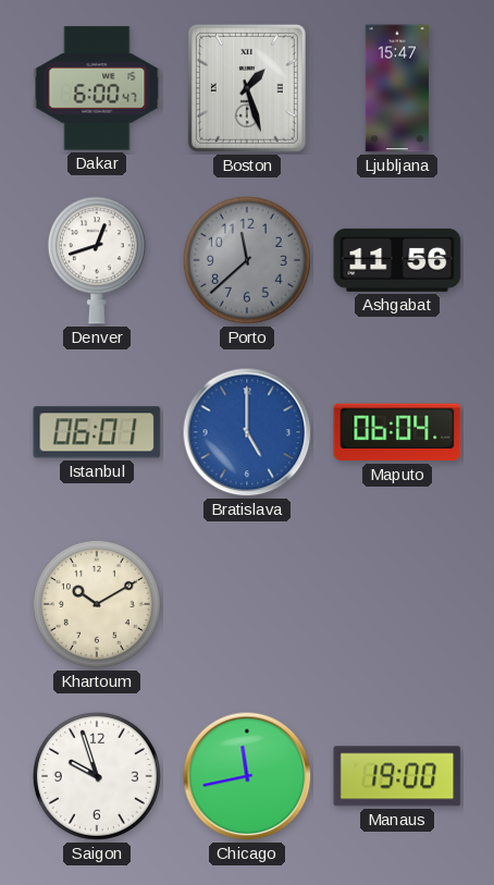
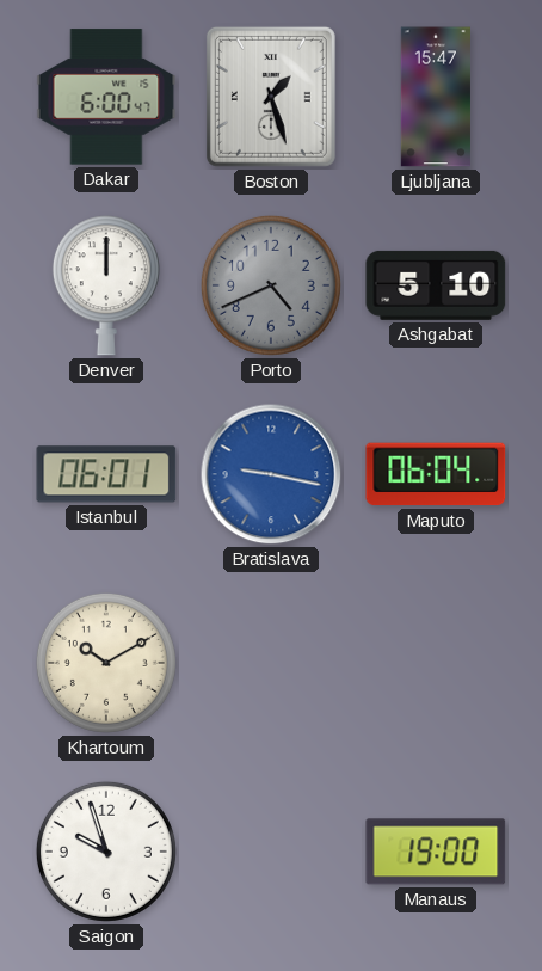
Denver: 12:42 -> 12:00
Porto: 11:38 -> 4:41
Ashgabat: 11:56 -> 5:10
Bratislava: 5:00 -> 9:17
Chicago: 11:43 -> none
